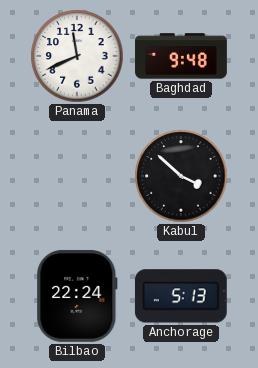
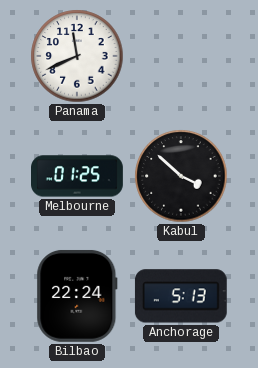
Baghdad: 9:48 -> none
Melbourne: none -> 01:25
